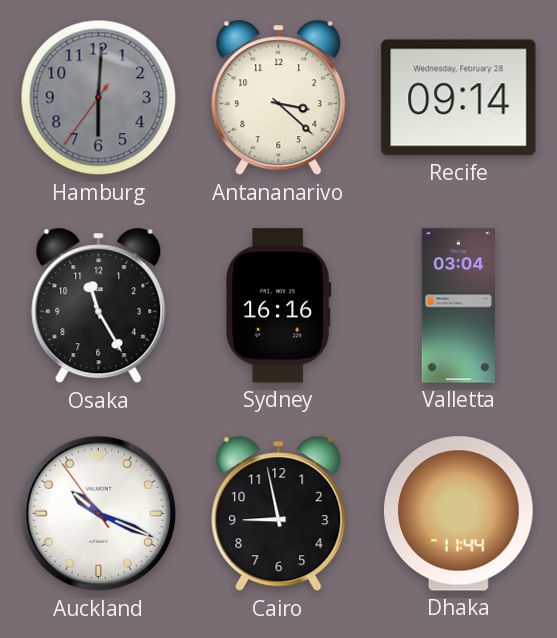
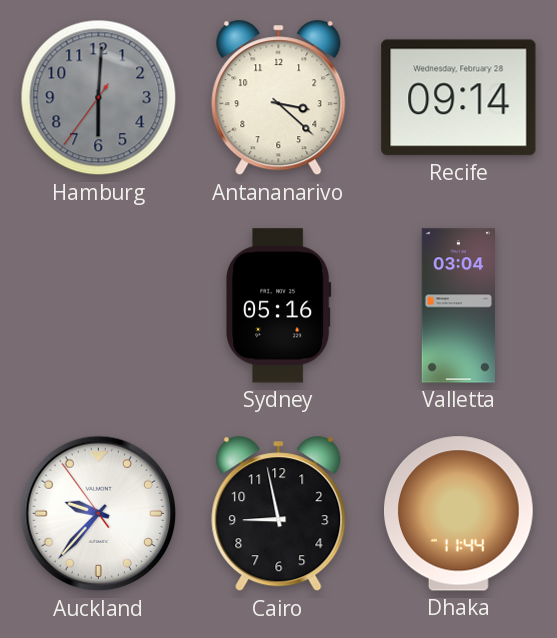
Osaka: 11:25 -> none
Sydney: 16:16 -> 05:16
Auckland: 10:18 -> 9:36
